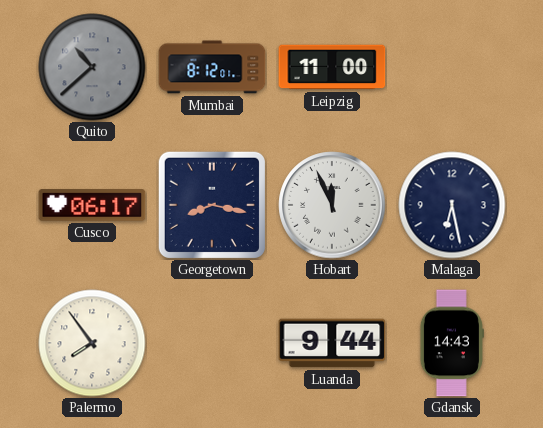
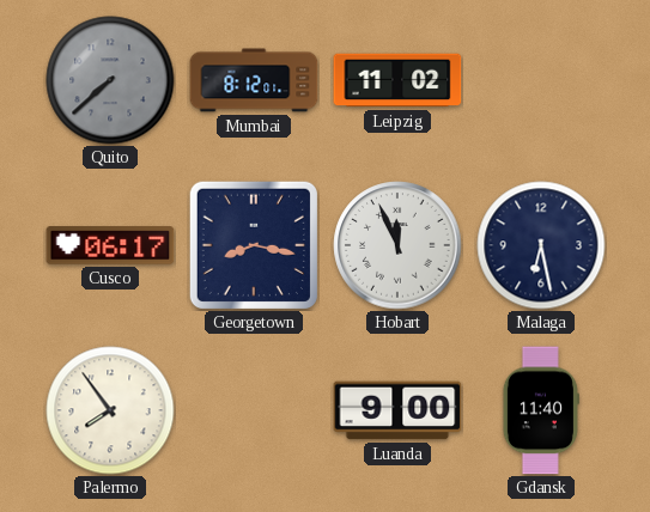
Quito: 10:38 -> 7:38
Leipzig: 11:00 -> 11:02
Luanda: 9:44 -> 9:00
Gdansk: 14:43 -> 11:40
